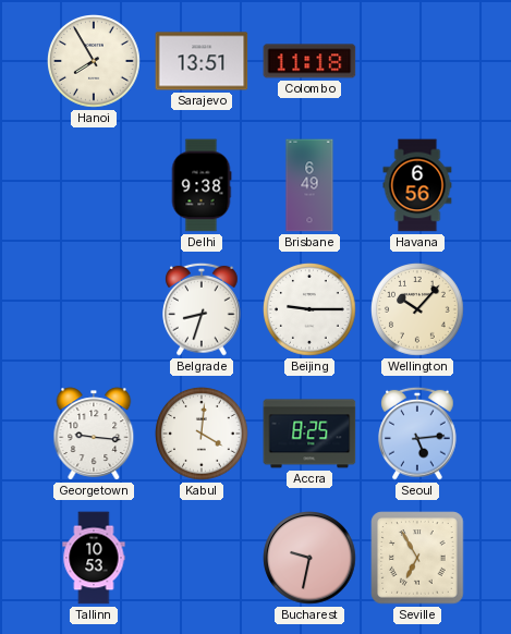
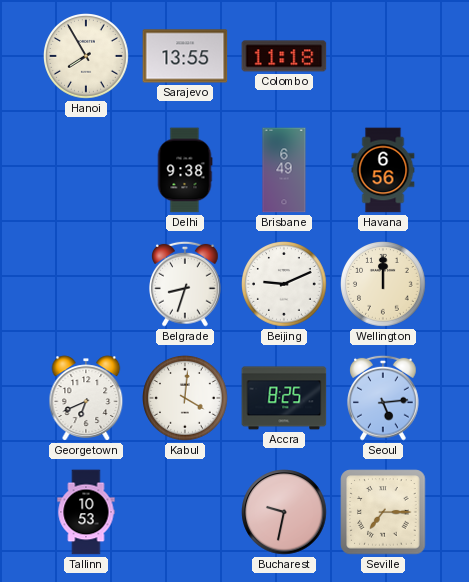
Sarajevo: 13:51 -> 13:55
Beijing: 9:15 -> 9:11
Wellington: 10:07 -> 12:00
Georgetown: 9:16 -> 6:41
Seville: 6:55 -> 7:15
